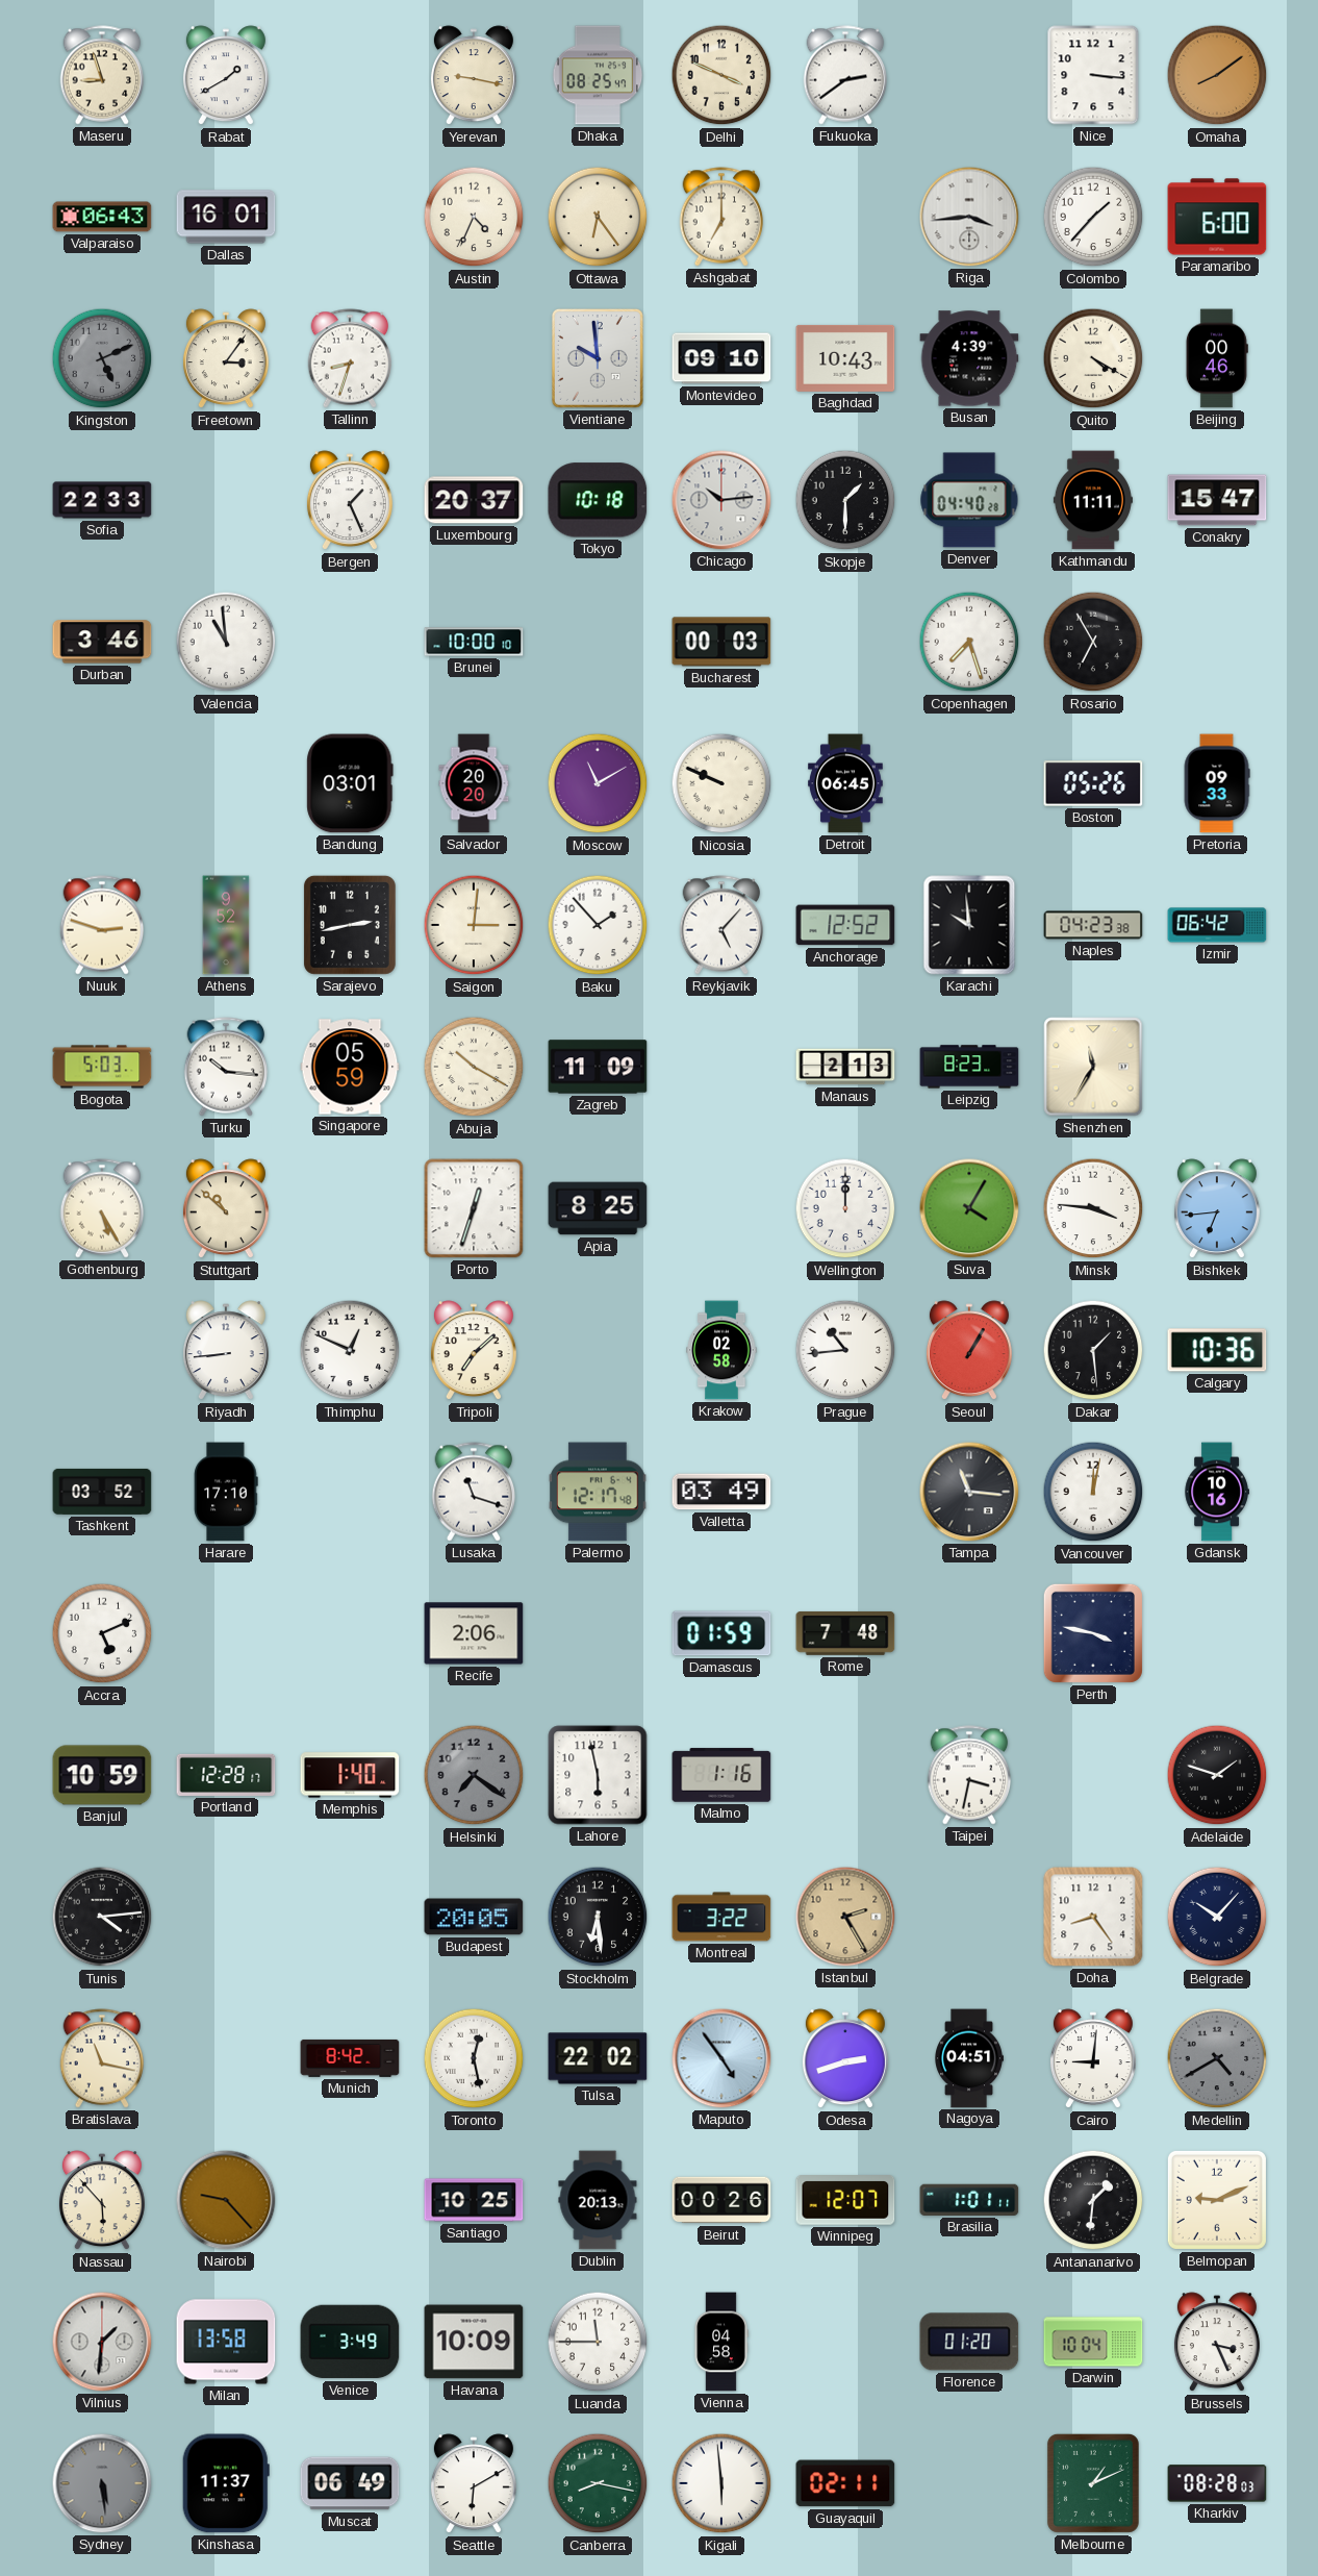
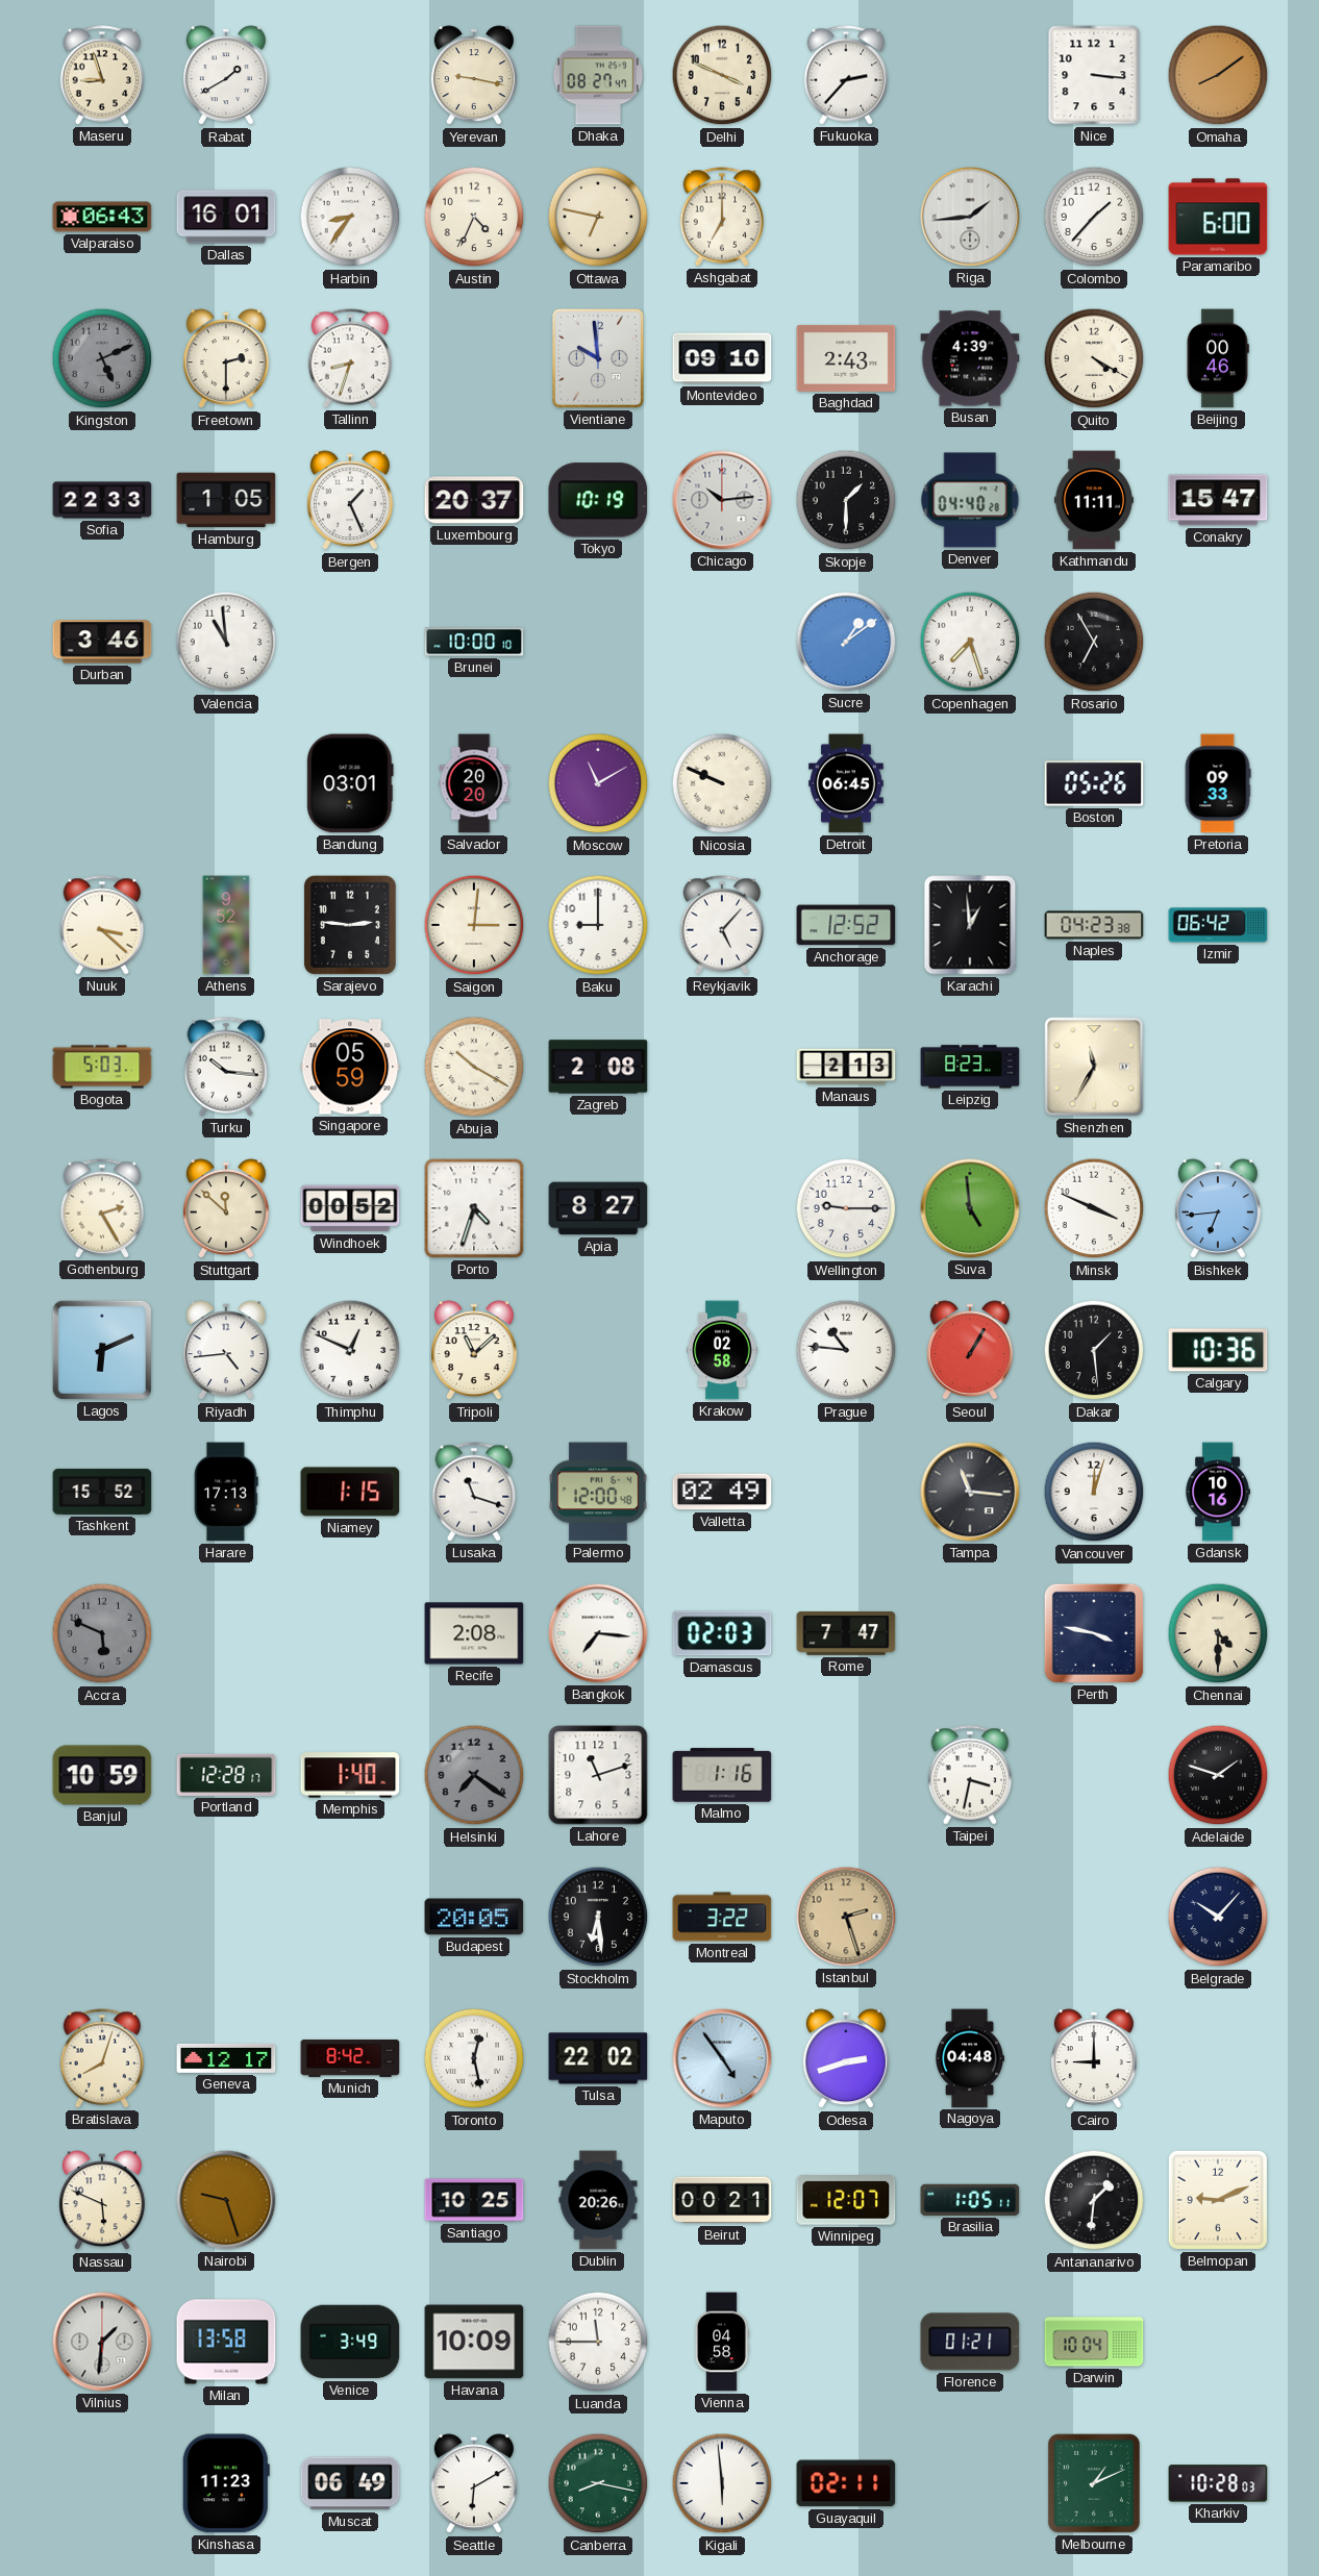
Dhaka: 08:25 -> 08:27
Fukuoka: 2:39 -> 2:37
Harbin: none -> 8:36
Ottawa: 6:24 -> 6:47
Riga: 3:44 -> 1:44
Freetown: 3:06 -> 2:30
Baghdad: 10:43 -> 2:43
Hamburg: none -> 1:05
Tokyo: 10:18 -> 10:19
Bucharest: 00:03 -> none
Sucre: none -> 1:09
Nuuk: 2:48 -> 3:22
Sarajevo: 2:43 -> 2:46
Baku: 1:53 -> 9:00
Karachi: 9:59 -> 12:59
Zagreb: 11:09 -> 2:08
Gothenburg: 5:25 -> 2:25
Stuttgart: 10:52 -> 11:52
Windhoek: none -> 00:52
Porto: 12:33 -> 4:33
Apia: 8:25 -> 8:27
Wellington: 12:00 -> 9:15
Suva: 4:05 -> 4:59
Minsk: 3:46 -> 3:49
Lagos: none -> 6:11
Riyadh: 8:44 -> 4:44
Tripoli: 7:08 -> 11:08
Prague: 10:44 -> 10:46
Tashkent: 03:52 -> 15:52
Harare: 17:10 -> 17:13
Niamey: none -> 1:15
Palermo: 12:17 -> 12:00
Valletta: 03:49 -> 02:49
Vancouver: 12:02 -> 12:03
Accra: 5:11 -> 5:49
Accra dial: white -> grey
Recife: 2:06 -> 2:08
Bangkok: none -> 7:16
Damascus: 01:59 -> 02:03
Rome: 7:48 -> 7:47
Chennai: none -> 4:30
Lahore: 5:58 -> 11:12
Tunis: 4:14 -> none
Istanbul: 2:25 -> 2:27
Doha: 8:24 -> none
Bratislava: 11:17 -> 8:03
Geneva: none -> 12:17
Nagoya: 04:51 -> 04:48
Cairo: 9:01 -> 9:00
Medellin: 4:40 -> none
Nassau: 5:53 -> 5:49
Nairobi: 9:23 -> 9:27
Dublin: 20:13 -> 20:26
Beirut: 00:26 -> 00:21
Brasilia: 1:01 -> 1:05
Florence: 01:20 -> 01:21
Brussels: 3:26 -> none
Sydney: 5:29 -> none
Kinshasa: 11:37 -> 11:23
Kharkiv: 08:28 -> 10:28
